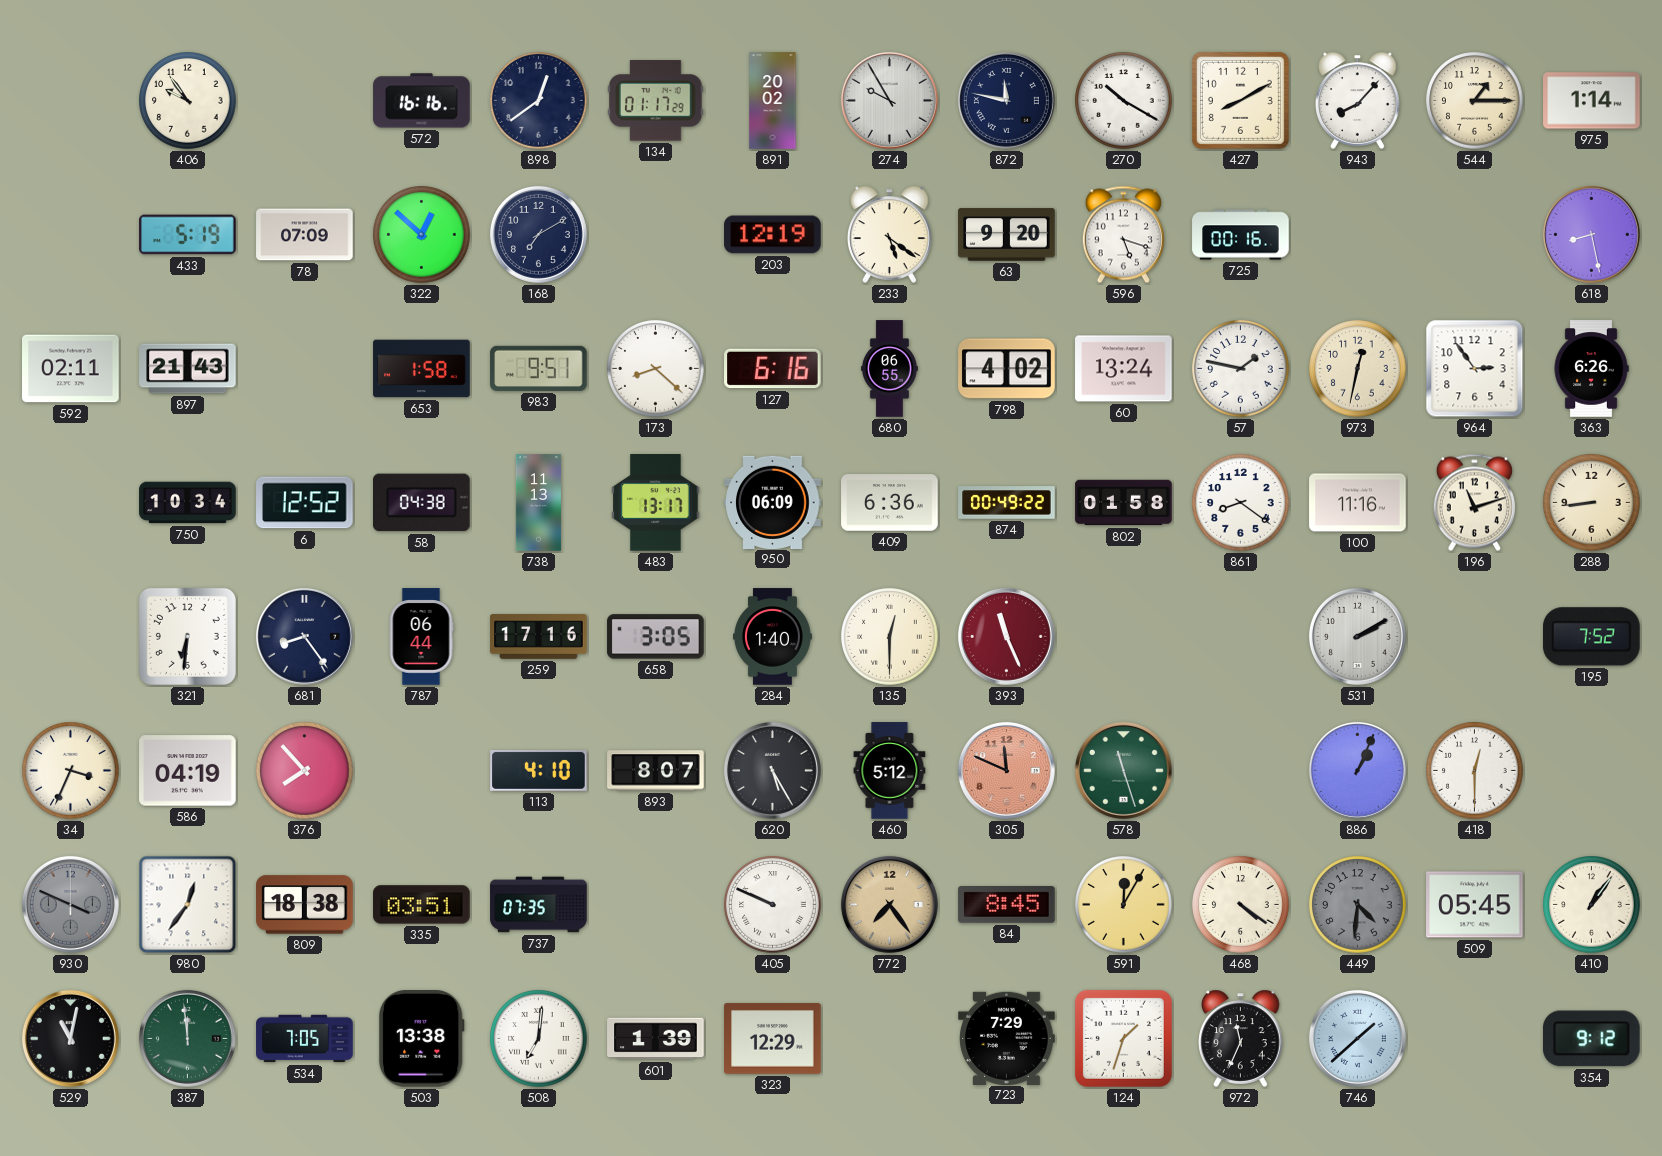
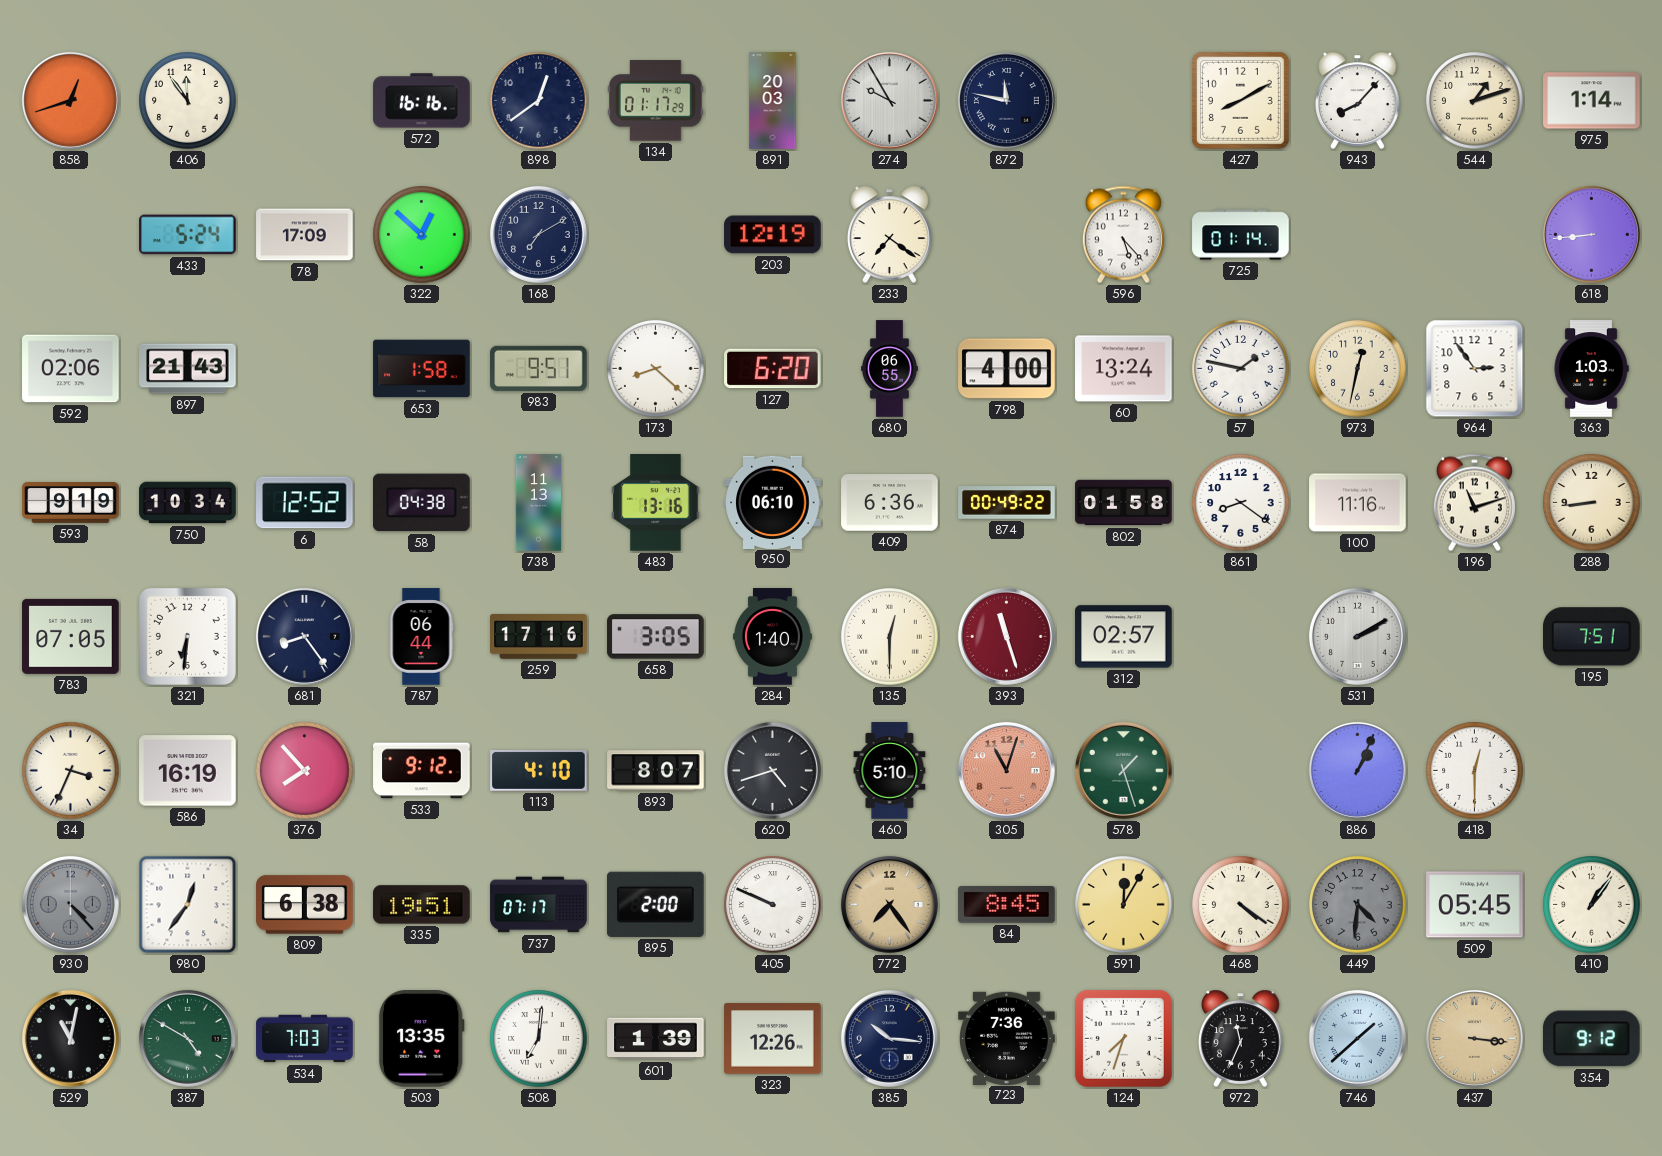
858: none -> 12:42
406: 9:54 -> 11:54
891: 20:02 -> 20:03
270: 10:20 -> none
544: 1:15 -> 1:12
433: 5:19 -> 5:24
78: 07:09 -> 17:09
233: 5:21 -> 7:21
63: 9:20 -> none
596: 5:18 -> 5:23
725: 00:16 -> 01:14
618: 8:28 -> 8:44
592: 02:11 -> 02:06
127: 6:16 -> 6:20
798: 4:02 -> 4:00
363: 6:26 -> 1:03
593: none -> 9:19
483: 13:17 -> 13:16
950: 06:09 -> 06:10
783: none -> 07:05
393: 11:26 -> 11:27
312: none -> 02:57
195: 7:52 -> 7:51
586: 04:19 -> 16:19
533: none -> 9:12
620: 5:25 -> 4:42
460: 5:12 -> 5:10
305: 11:49 -> 11:03
578: 11:27 -> 1:27
930: 3:49 -> 4:23
809: 18:38 -> 6:38
335: 03:51 -> 19:51
737: 07:35 -> 07:17
895: none -> 2:00
387: 11:59 -> 4:50
534: 7:05 -> 7:03
503: 13:38 -> 13:35
323: 12:29 -> 12:26
385: none -> 10:16
723: 7:29 -> 7:36
124: 1:33 -> 7:33
437: none -> 3:16
